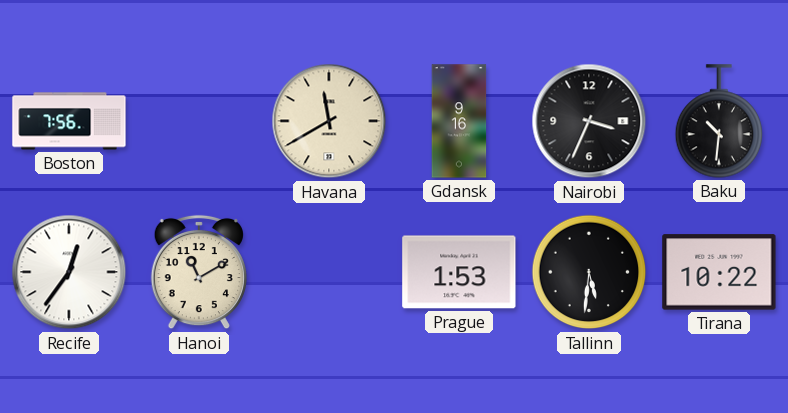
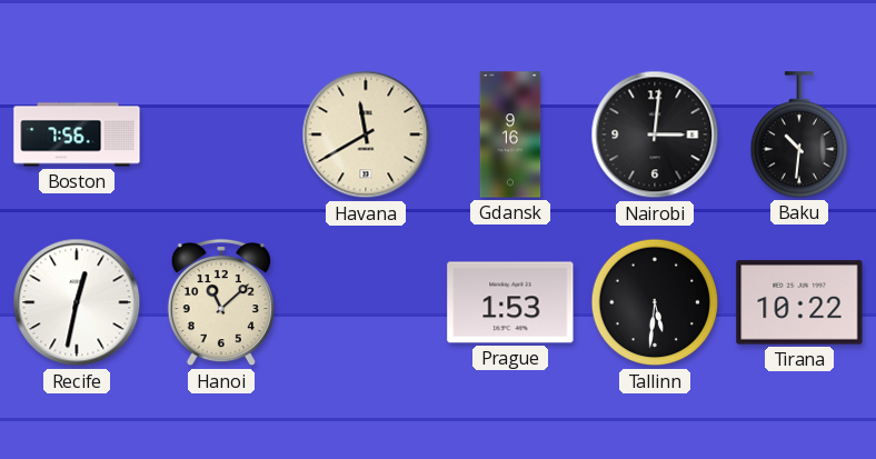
Nairobi: 3:34 -> 3:01
Recife: 12:36 -> 12:32
Hanoi: 11:10 -> 11:08
